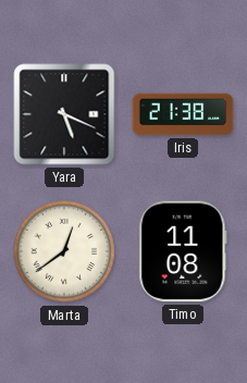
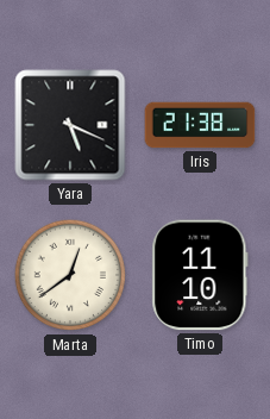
Timo: 11:08 -> 11:10
